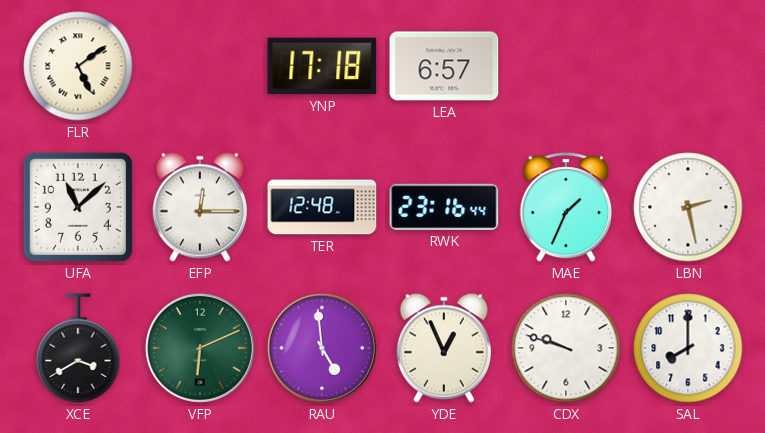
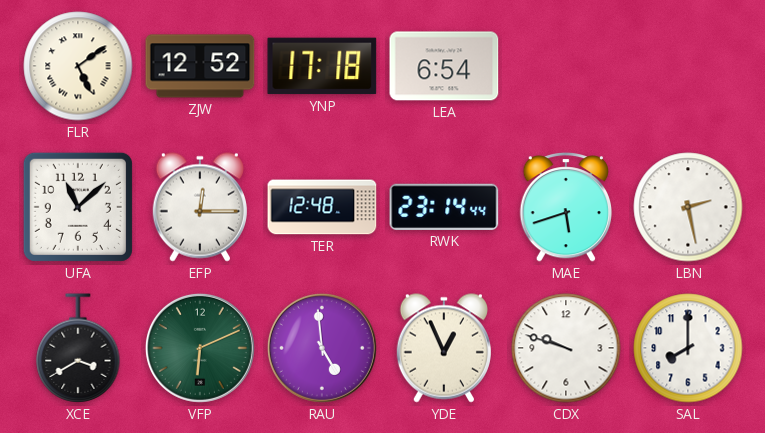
ZJW: none -> 12:52
LEA: 6:57 -> 6:54
RWK: 23:16 -> 23:14
MAE: 1:34 -> 5:42
